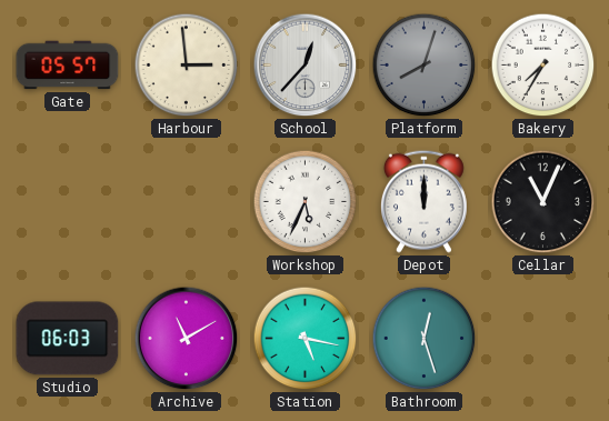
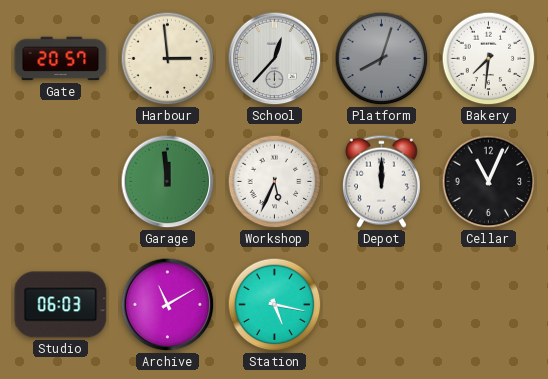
Gate: 05:57 -> 20:57
Bakery: 7:35 -> 7:31
Garage: none -> 11:59
Bathroom: 12:27 -> none
